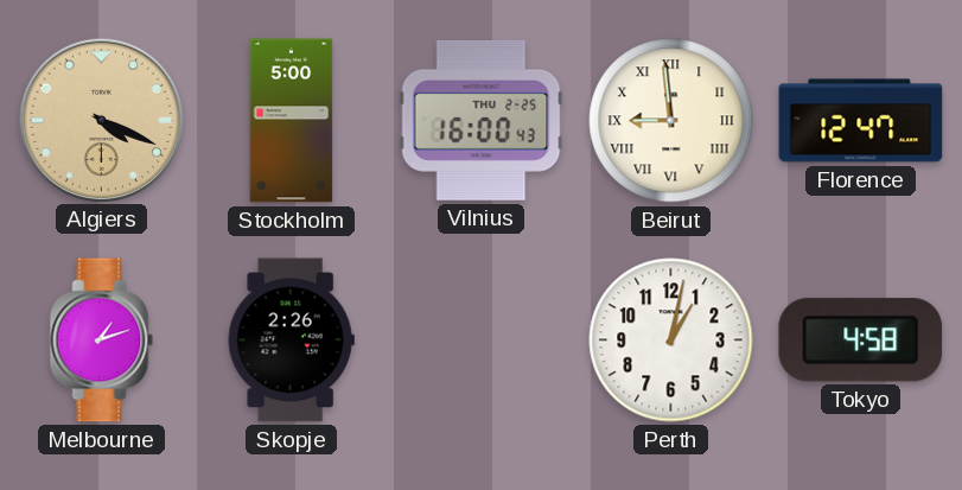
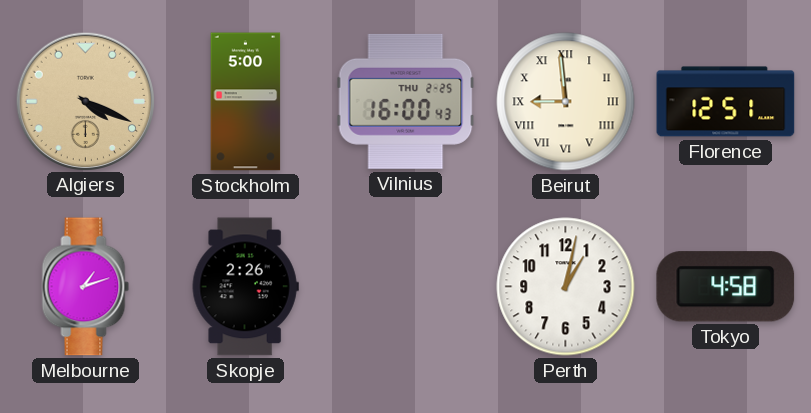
Florence: 12:47 -> 12:51
